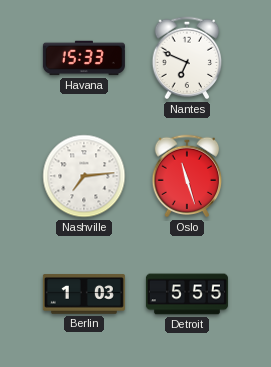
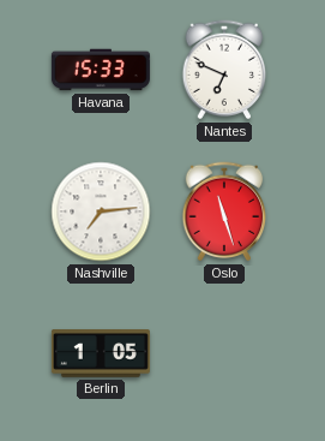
Berlin: 1:03 -> 1:05
Detroit: 5:55 -> none
